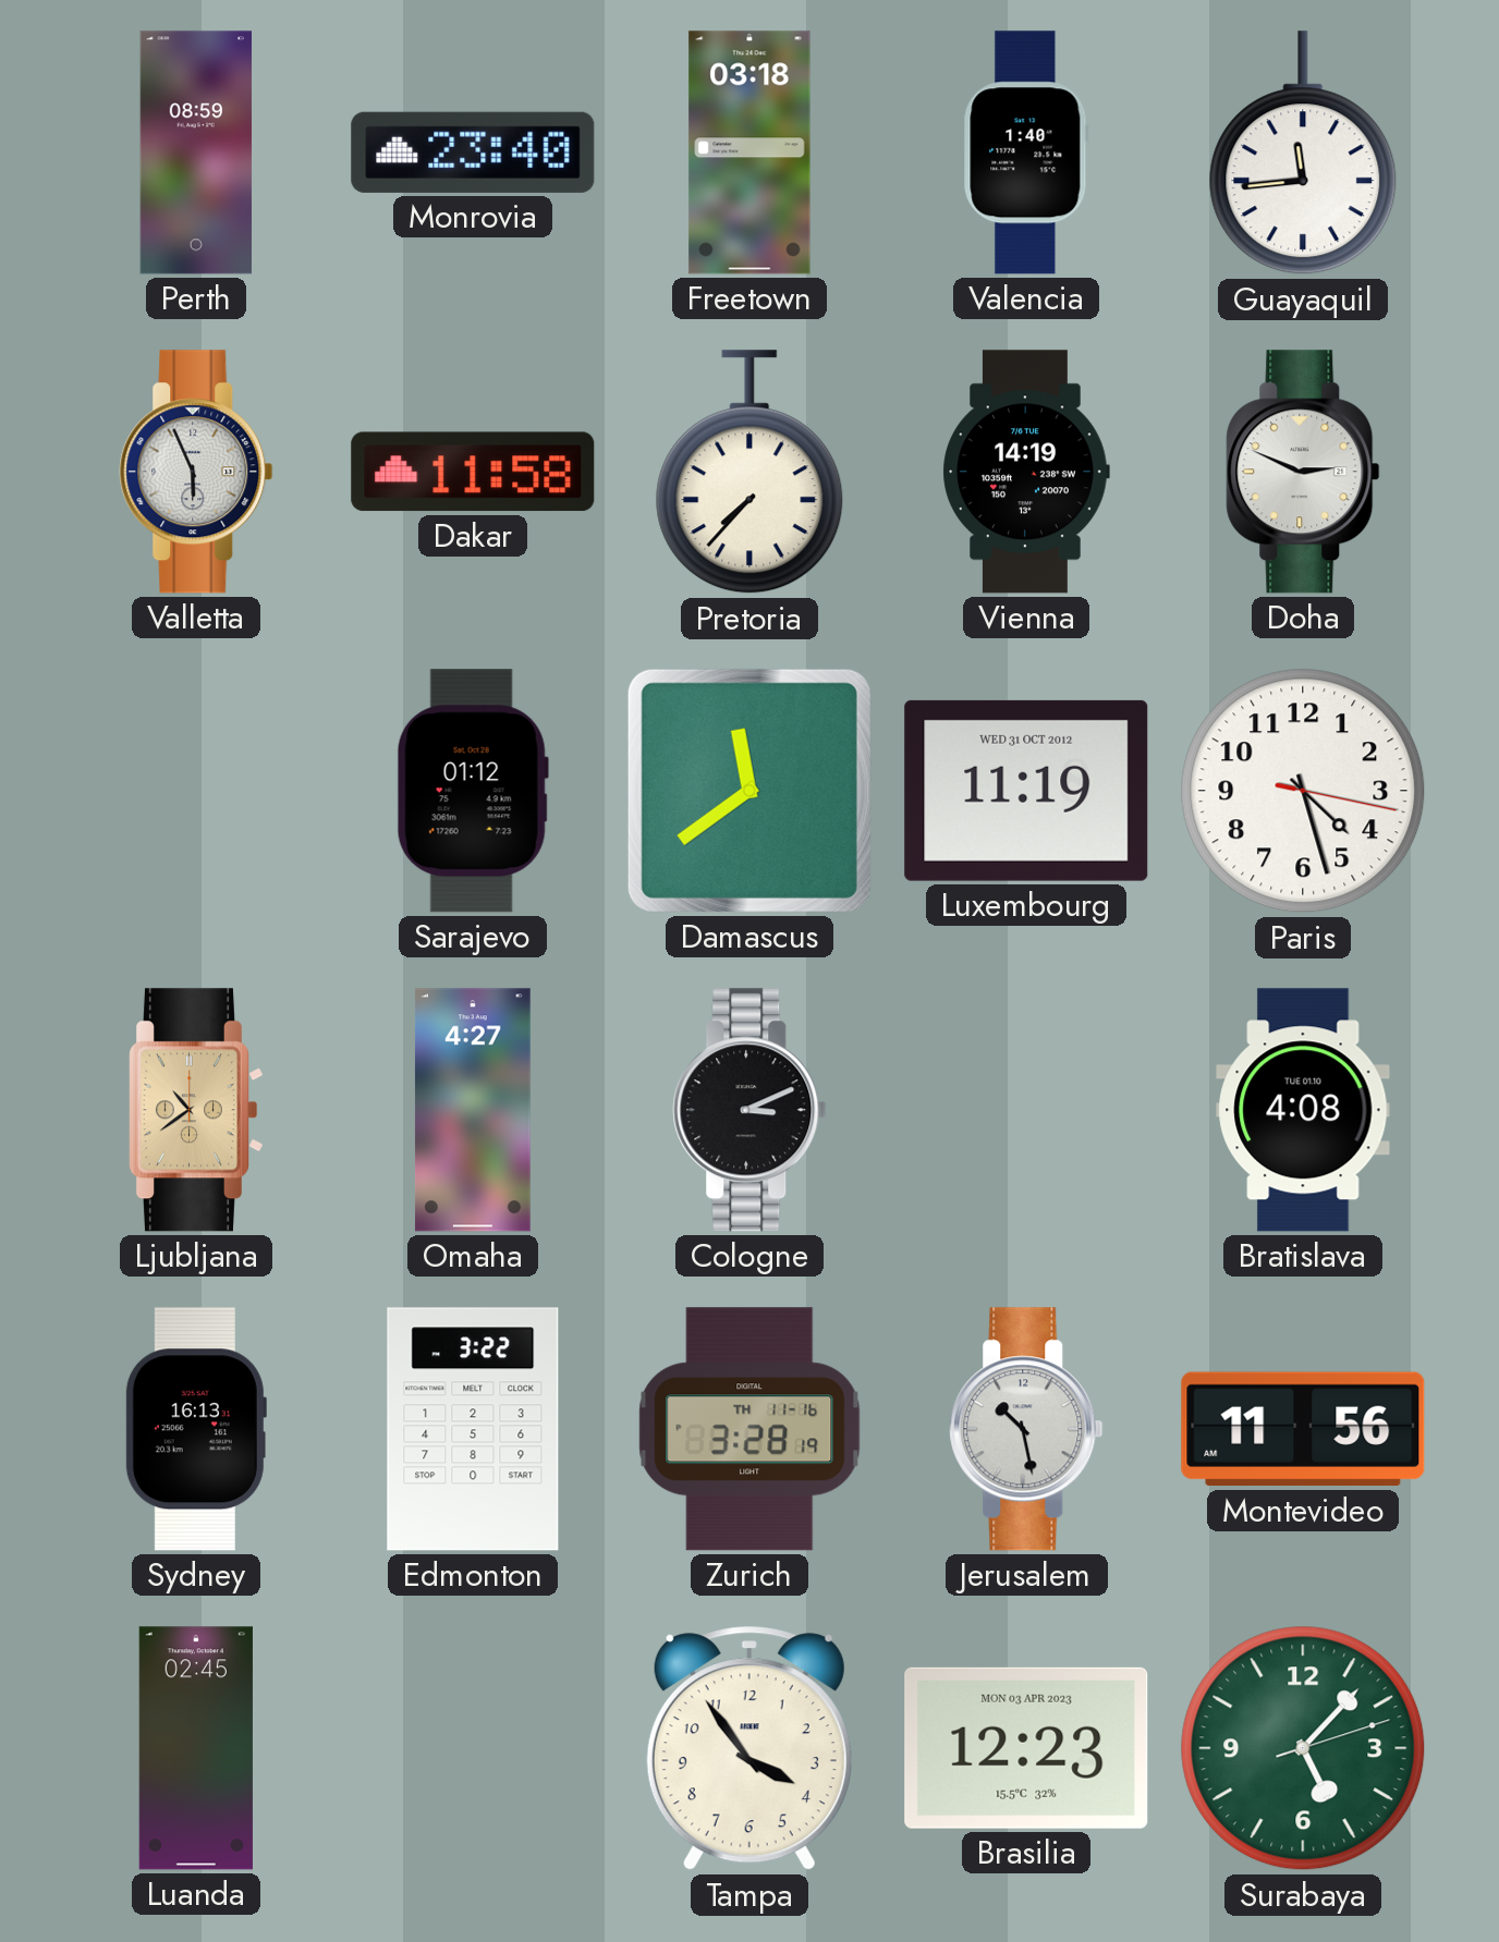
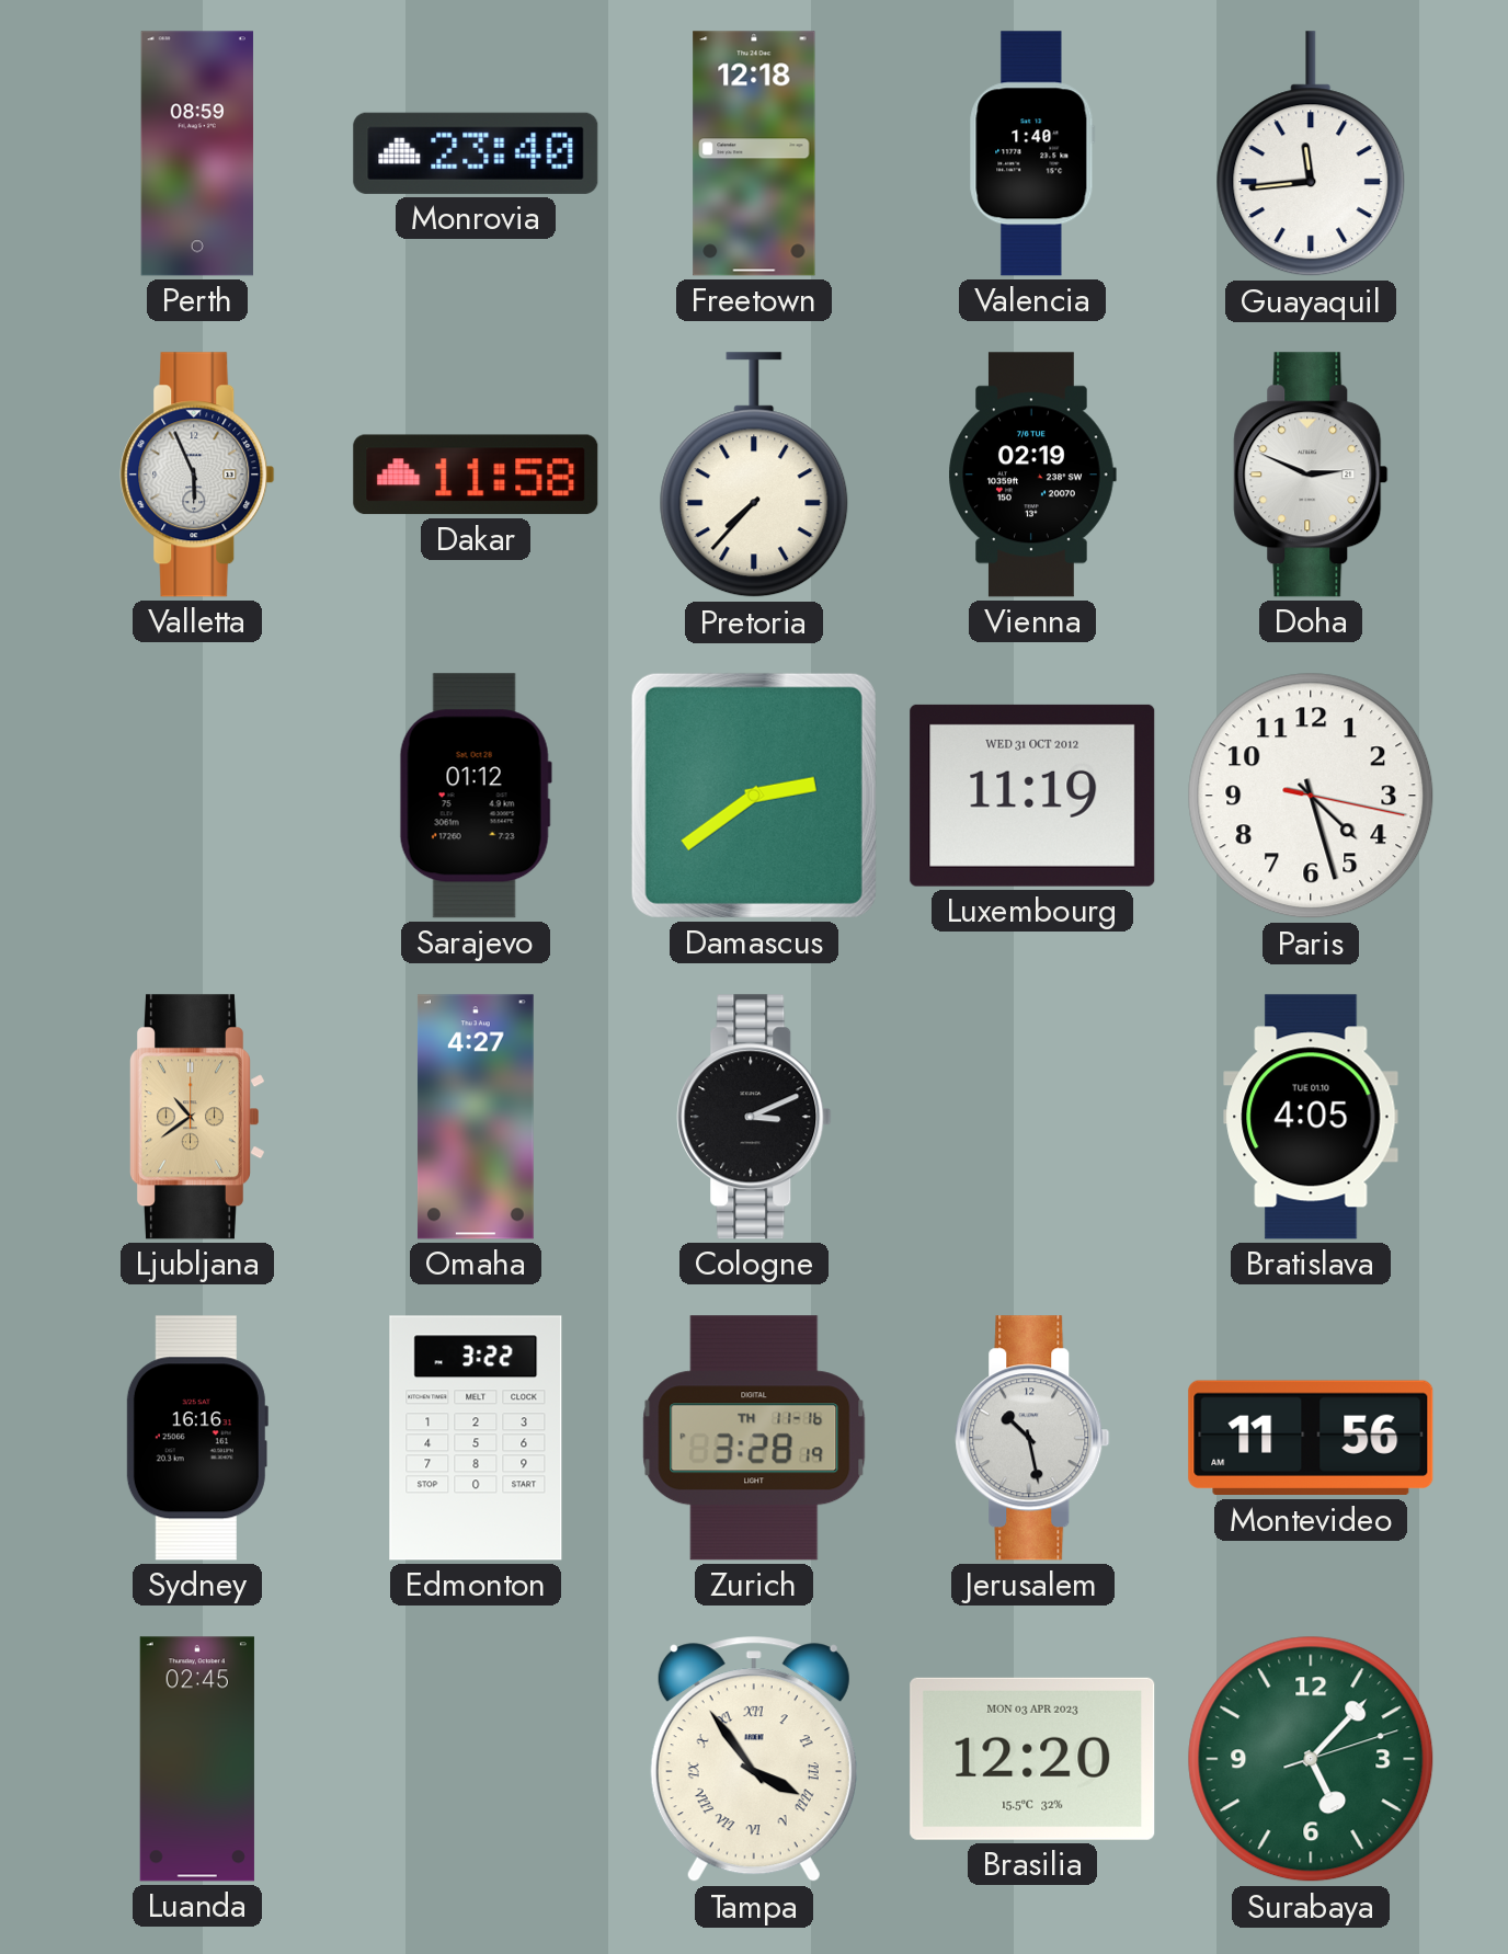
Freetown: 03:18 -> 12:18
Vienna: 14:19 -> 02:19
Damascus: 11:39 -> 2:39
Bratislava: 4:08 -> 4:05
Sydney: 16:13 -> 16:16
Tampa numerals: Arabic -> Roman
Brasilia: 12:23 -> 12:20
